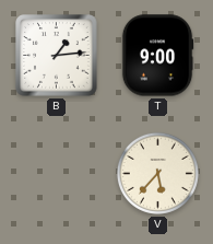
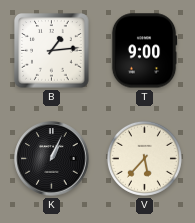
K: none -> 1:04
